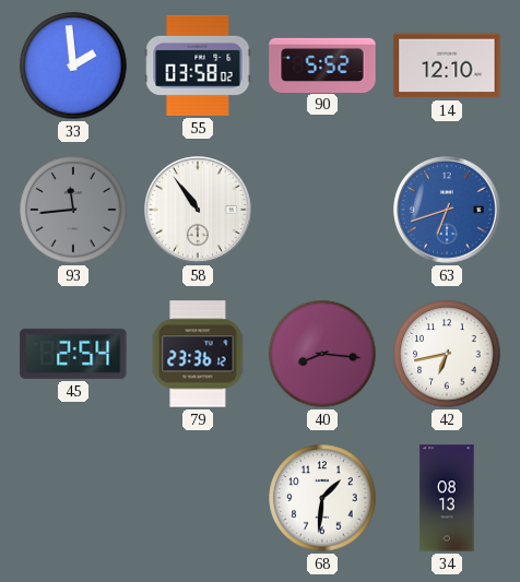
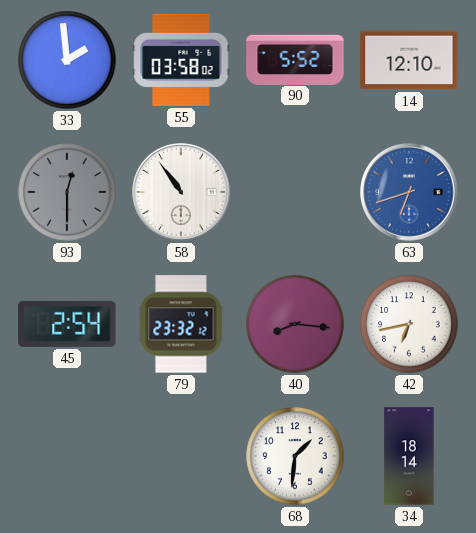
93: 11:44 -> 12:30
79: 23:36 -> 23:32
34: 08:13 -> 18:14
